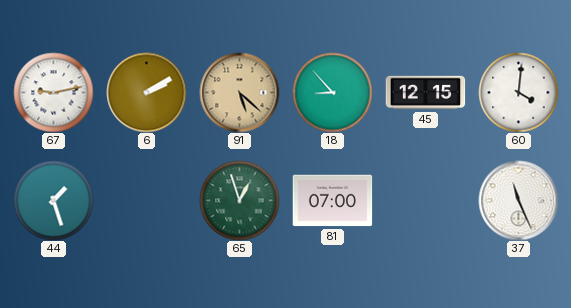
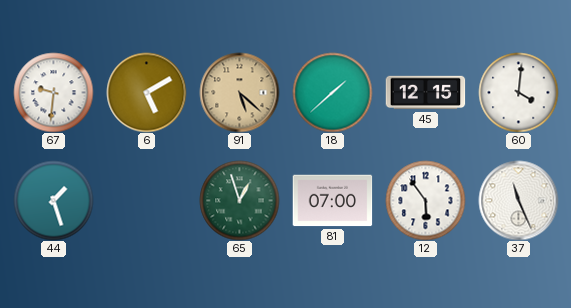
67: 9:13 -> 9:31
6: 2:10 -> 5:10
18: 8:53 -> 1:38
12: none -> 5:54
